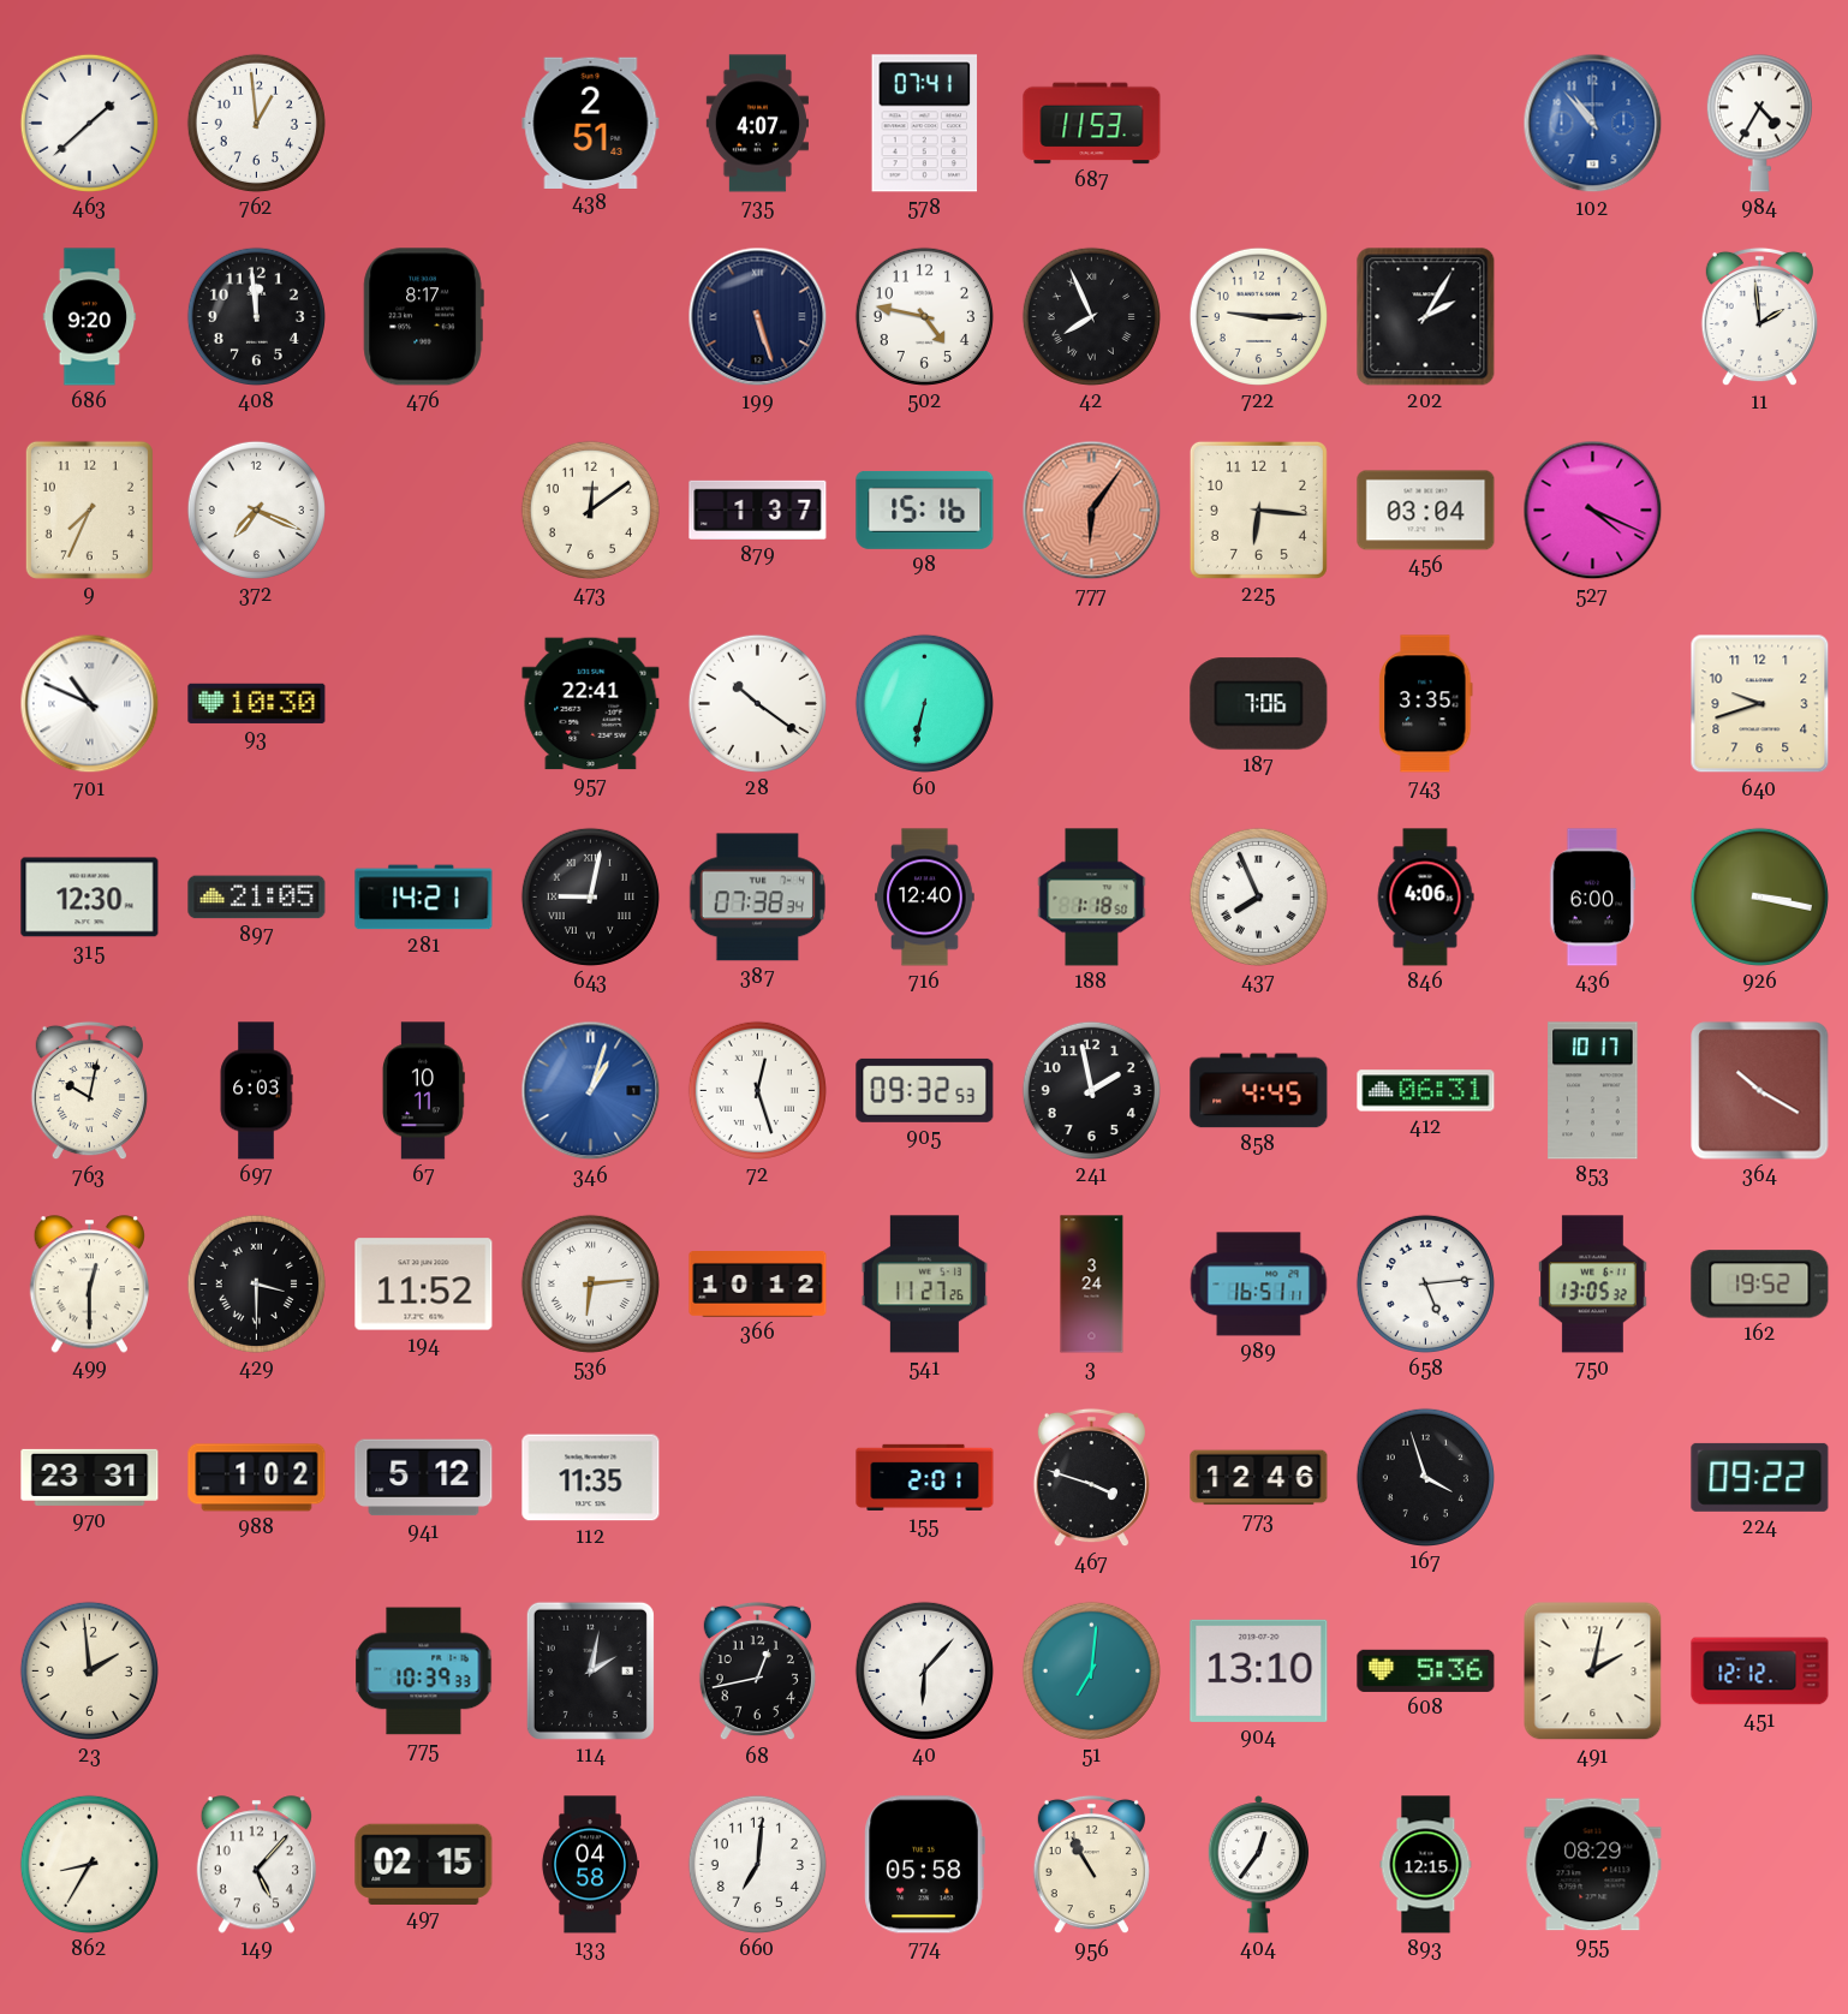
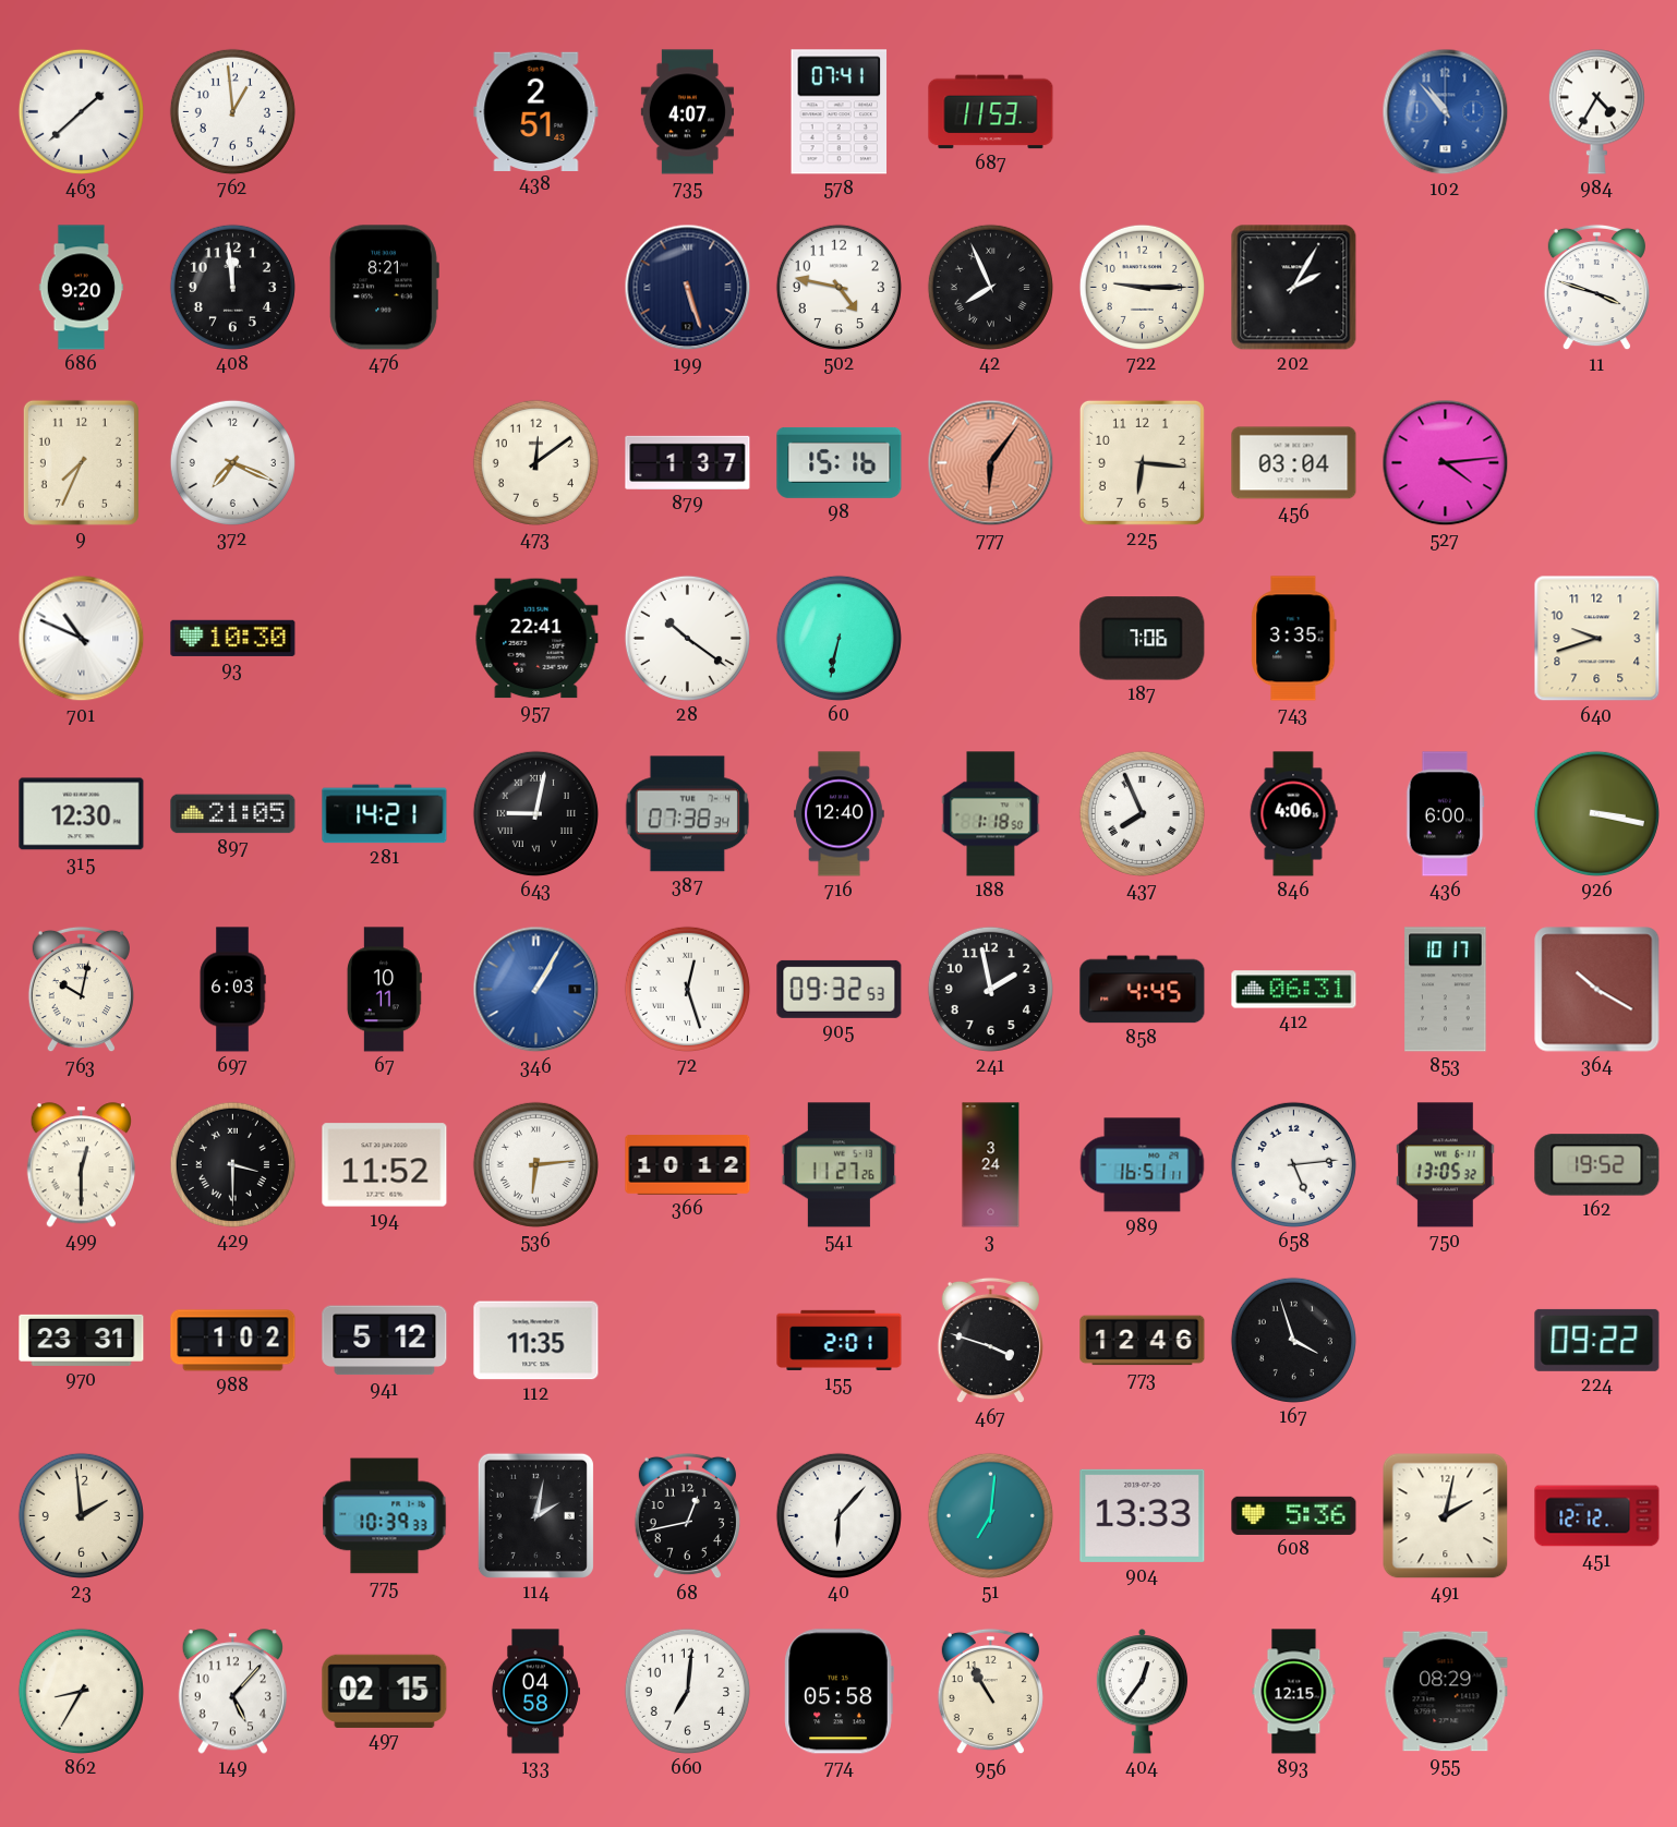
476: 8:17 -> 8:21
11: 1:59 -> 3:48
527: 4:19 -> 4:14
346: 1:03 -> 1:05
904: 13:10 -> 13:33
